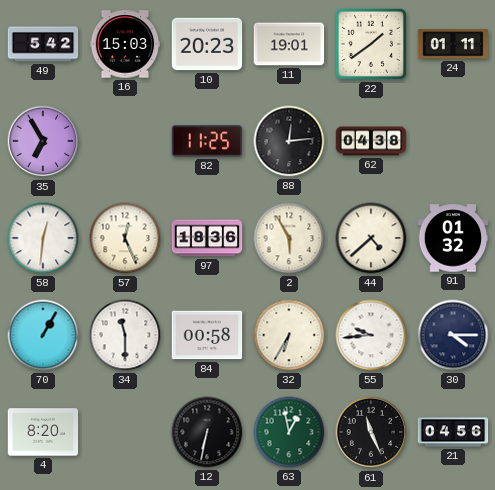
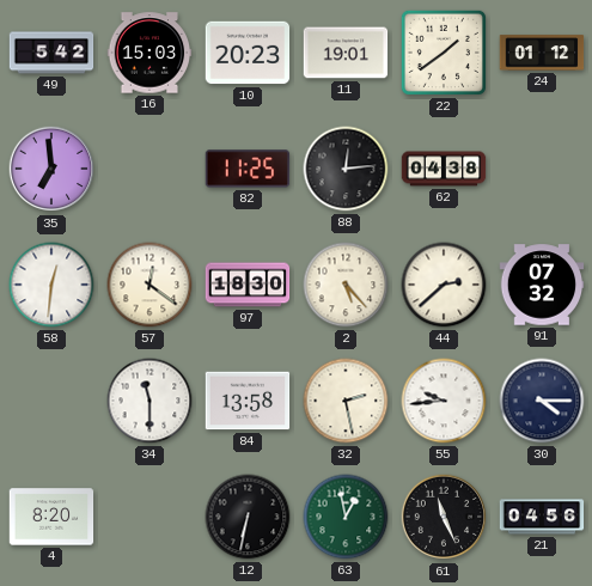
24: 01:11 -> 01:12
35: 6:55 -> 6:59
57: 12:26 -> 12:21
97: 18:36 -> 18:30
2: 5:55 -> 5:23
44: 4:38 -> 2:38
91: 01:32 -> 07:32
70: 1:05 -> none
84: 00:58 -> 13:58
32: 6:35 -> 2:28
